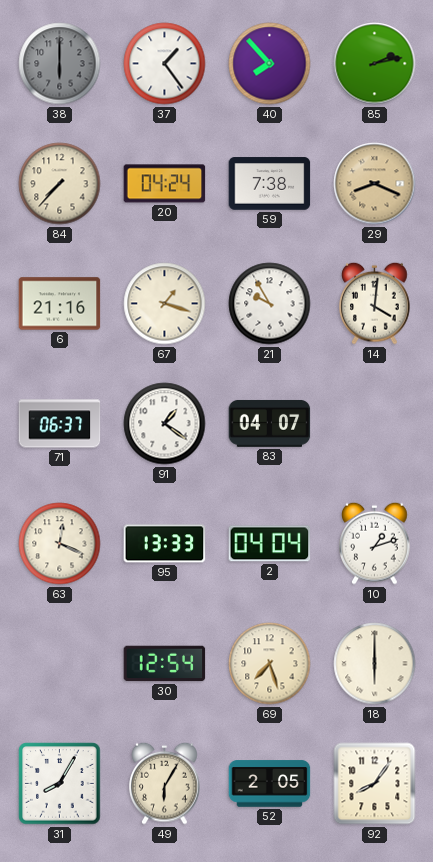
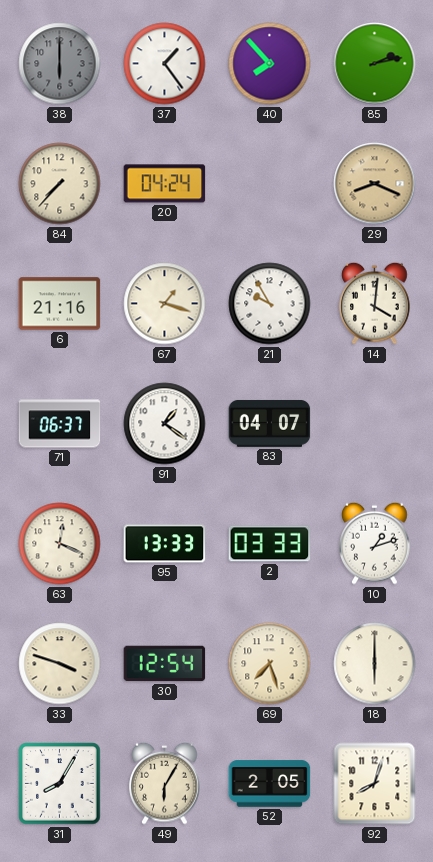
59: 7:38 -> none
2: 04:04 -> 03:33
33: none -> 3:48
92: 8:06 -> 8:03
